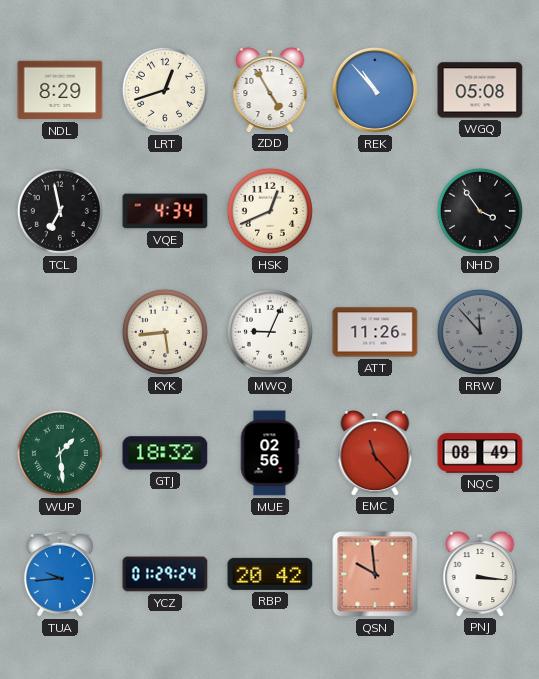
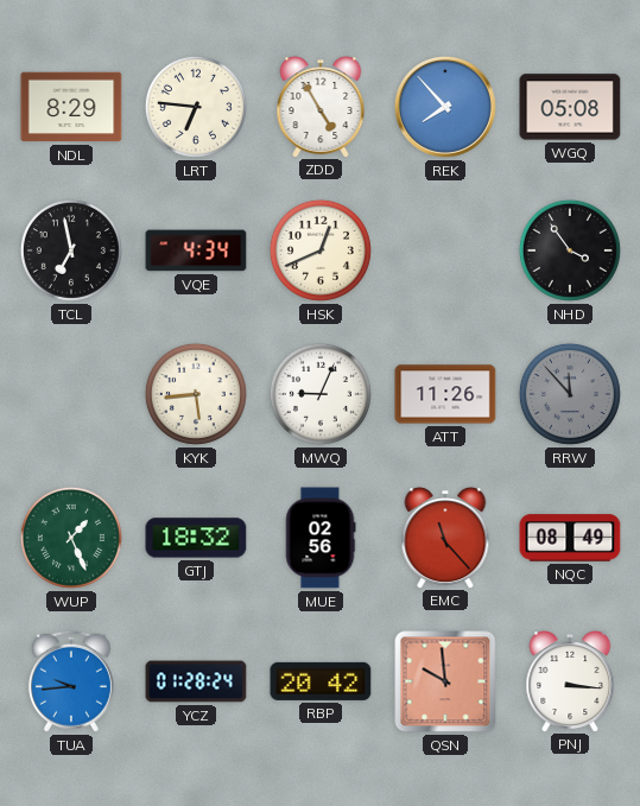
LRT: 12:42 -> 6:46
REK: 10:53 -> 7:53
WUP: 1:29 -> 1:26
YCZ: 01:29 -> 01:28
